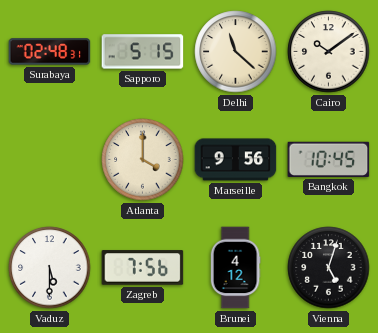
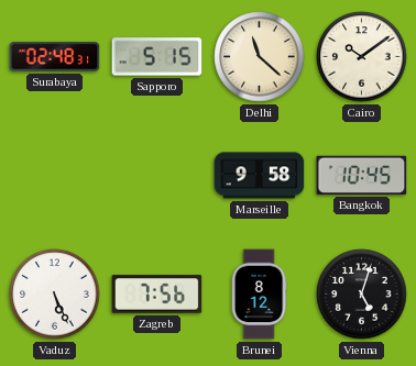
Atlanta: 4:00 -> none
Marseille: 9:56 -> 9:58
Vaduz: 5:30 -> 5:26
Brunei: 4:12 -> 8:12
